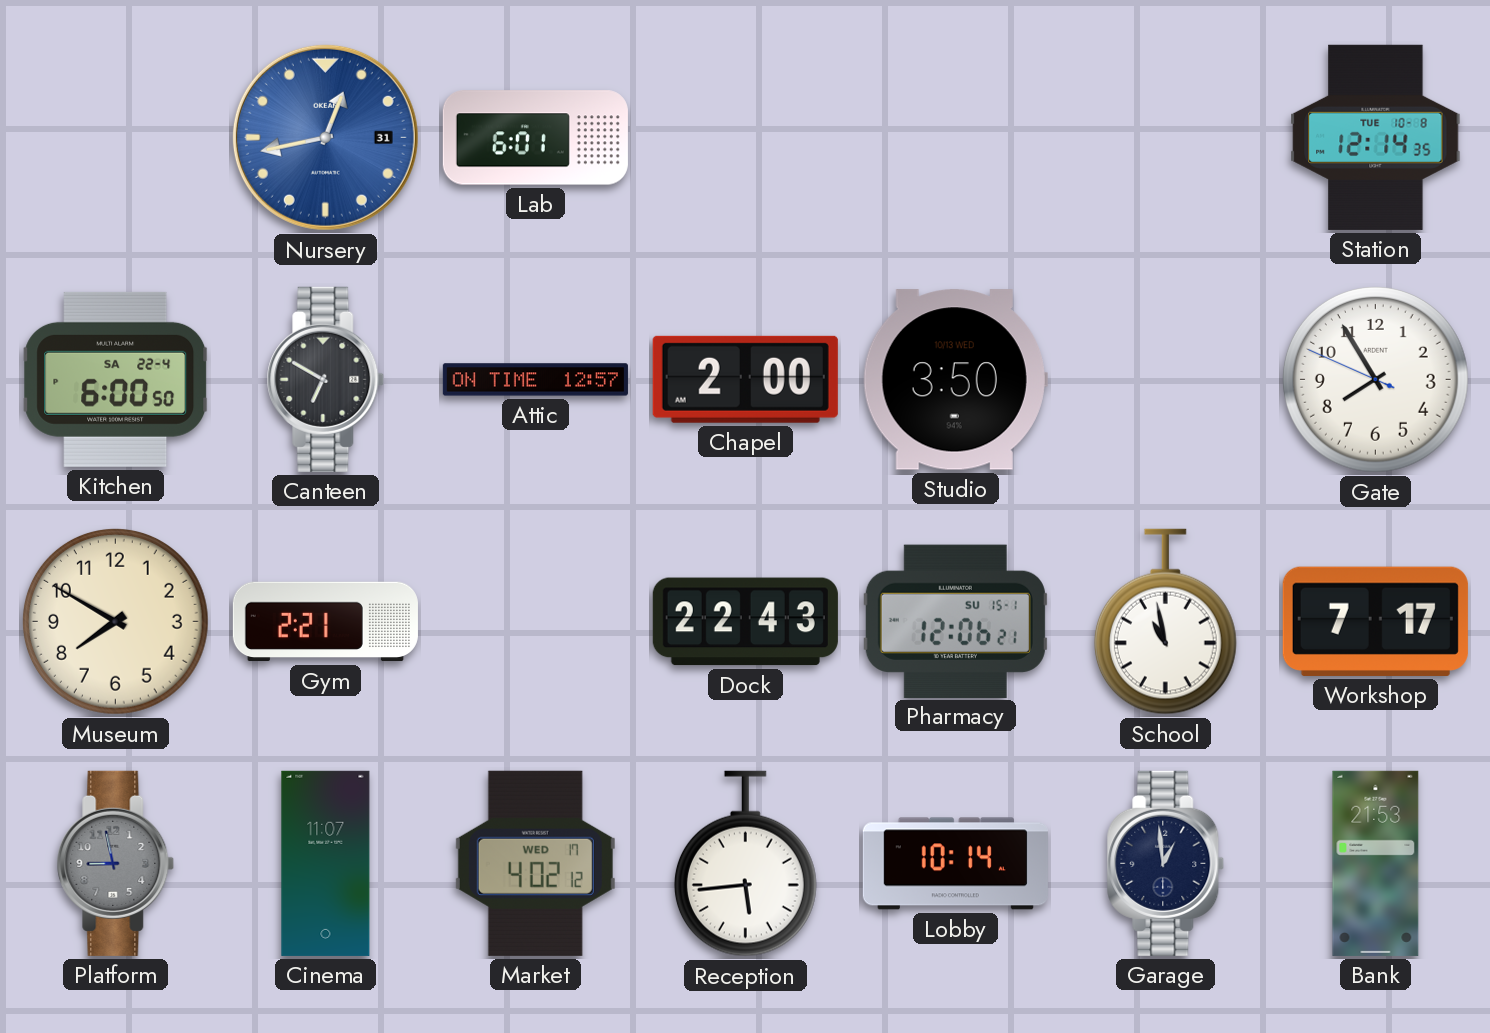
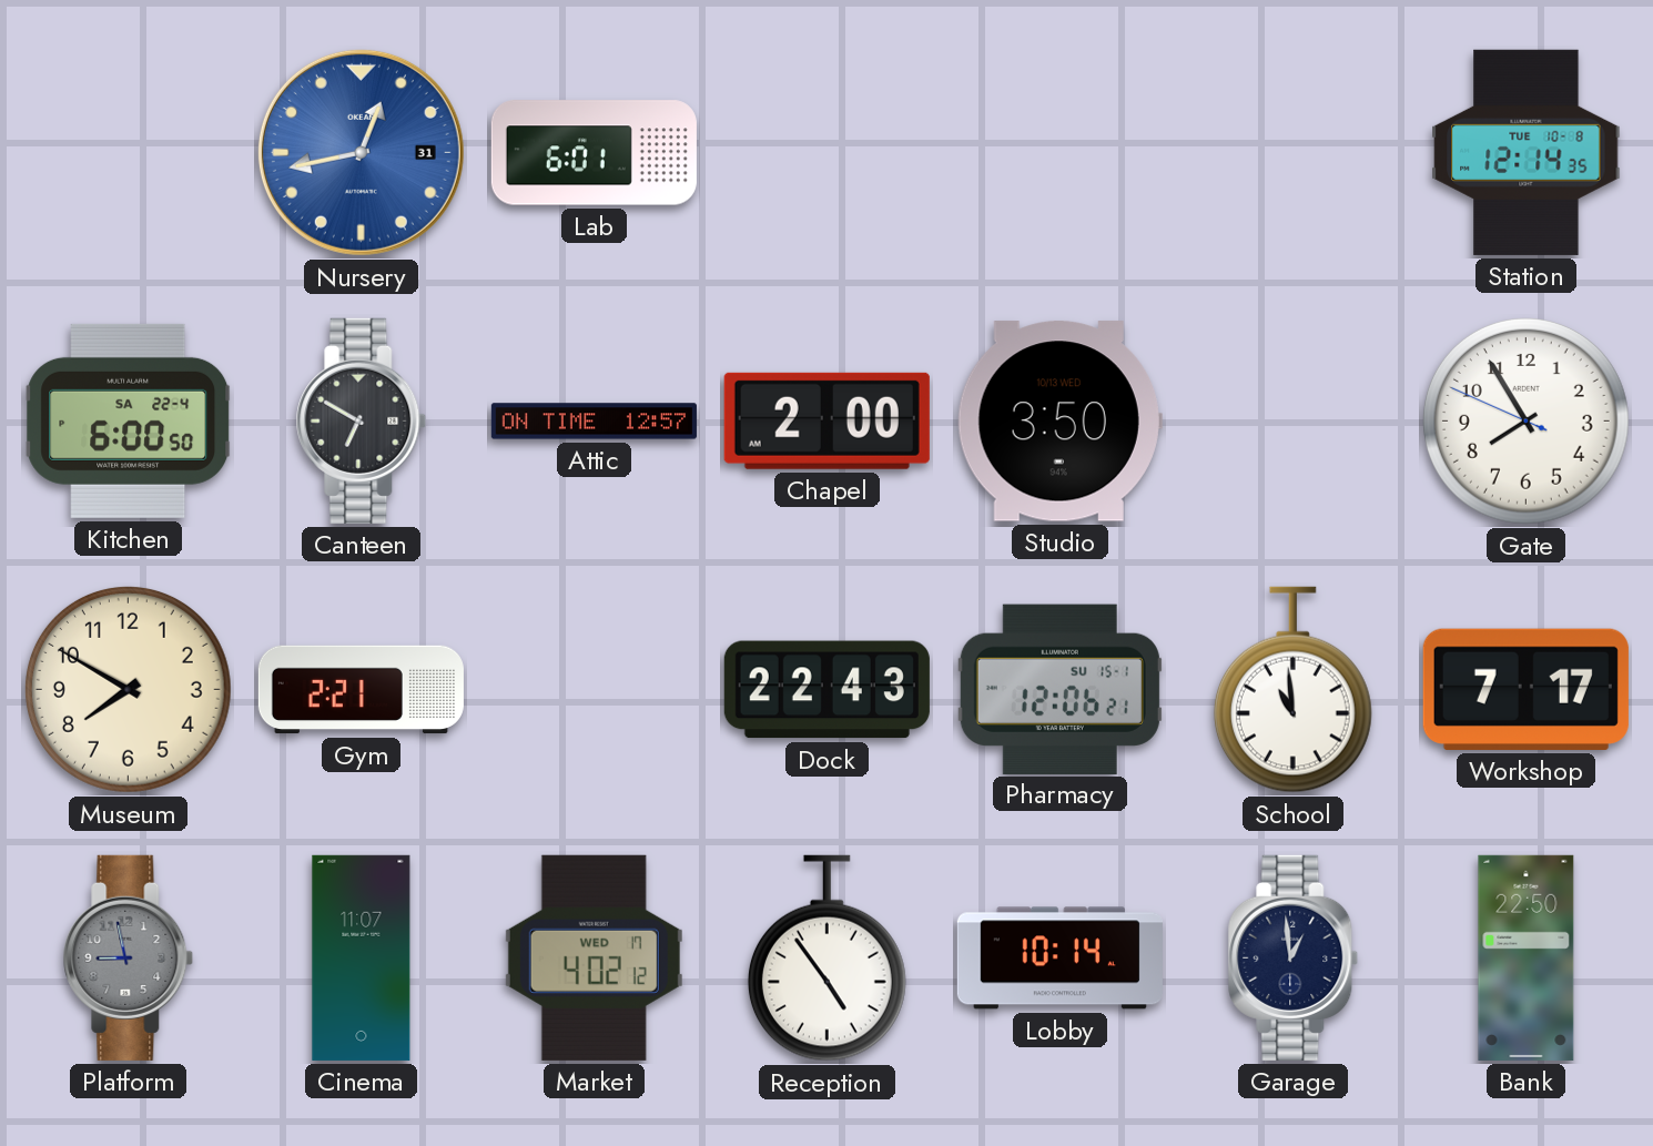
School: 10:58 -> 10:59
Reception: 5:44 -> 4:54
Bank: 21:53 -> 22:50
